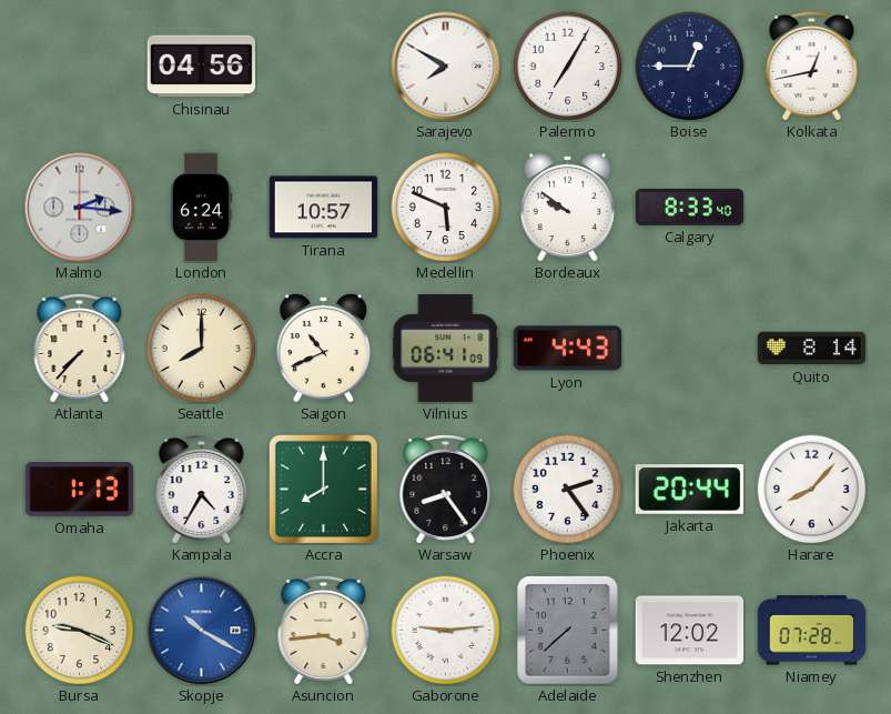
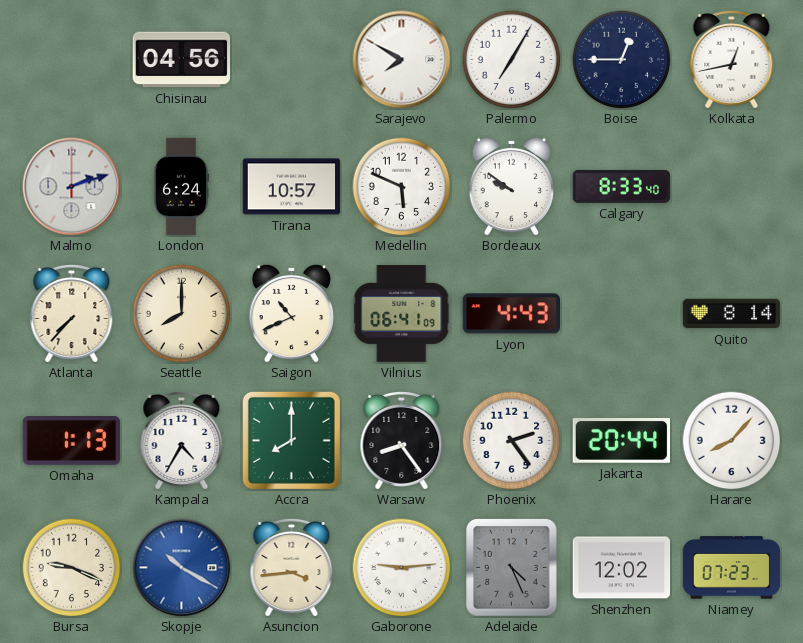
Malmo: 2:16 -> 2:12
Adelaide: 7:38 -> 4:26
Niamey: 07:28 -> 07:23
